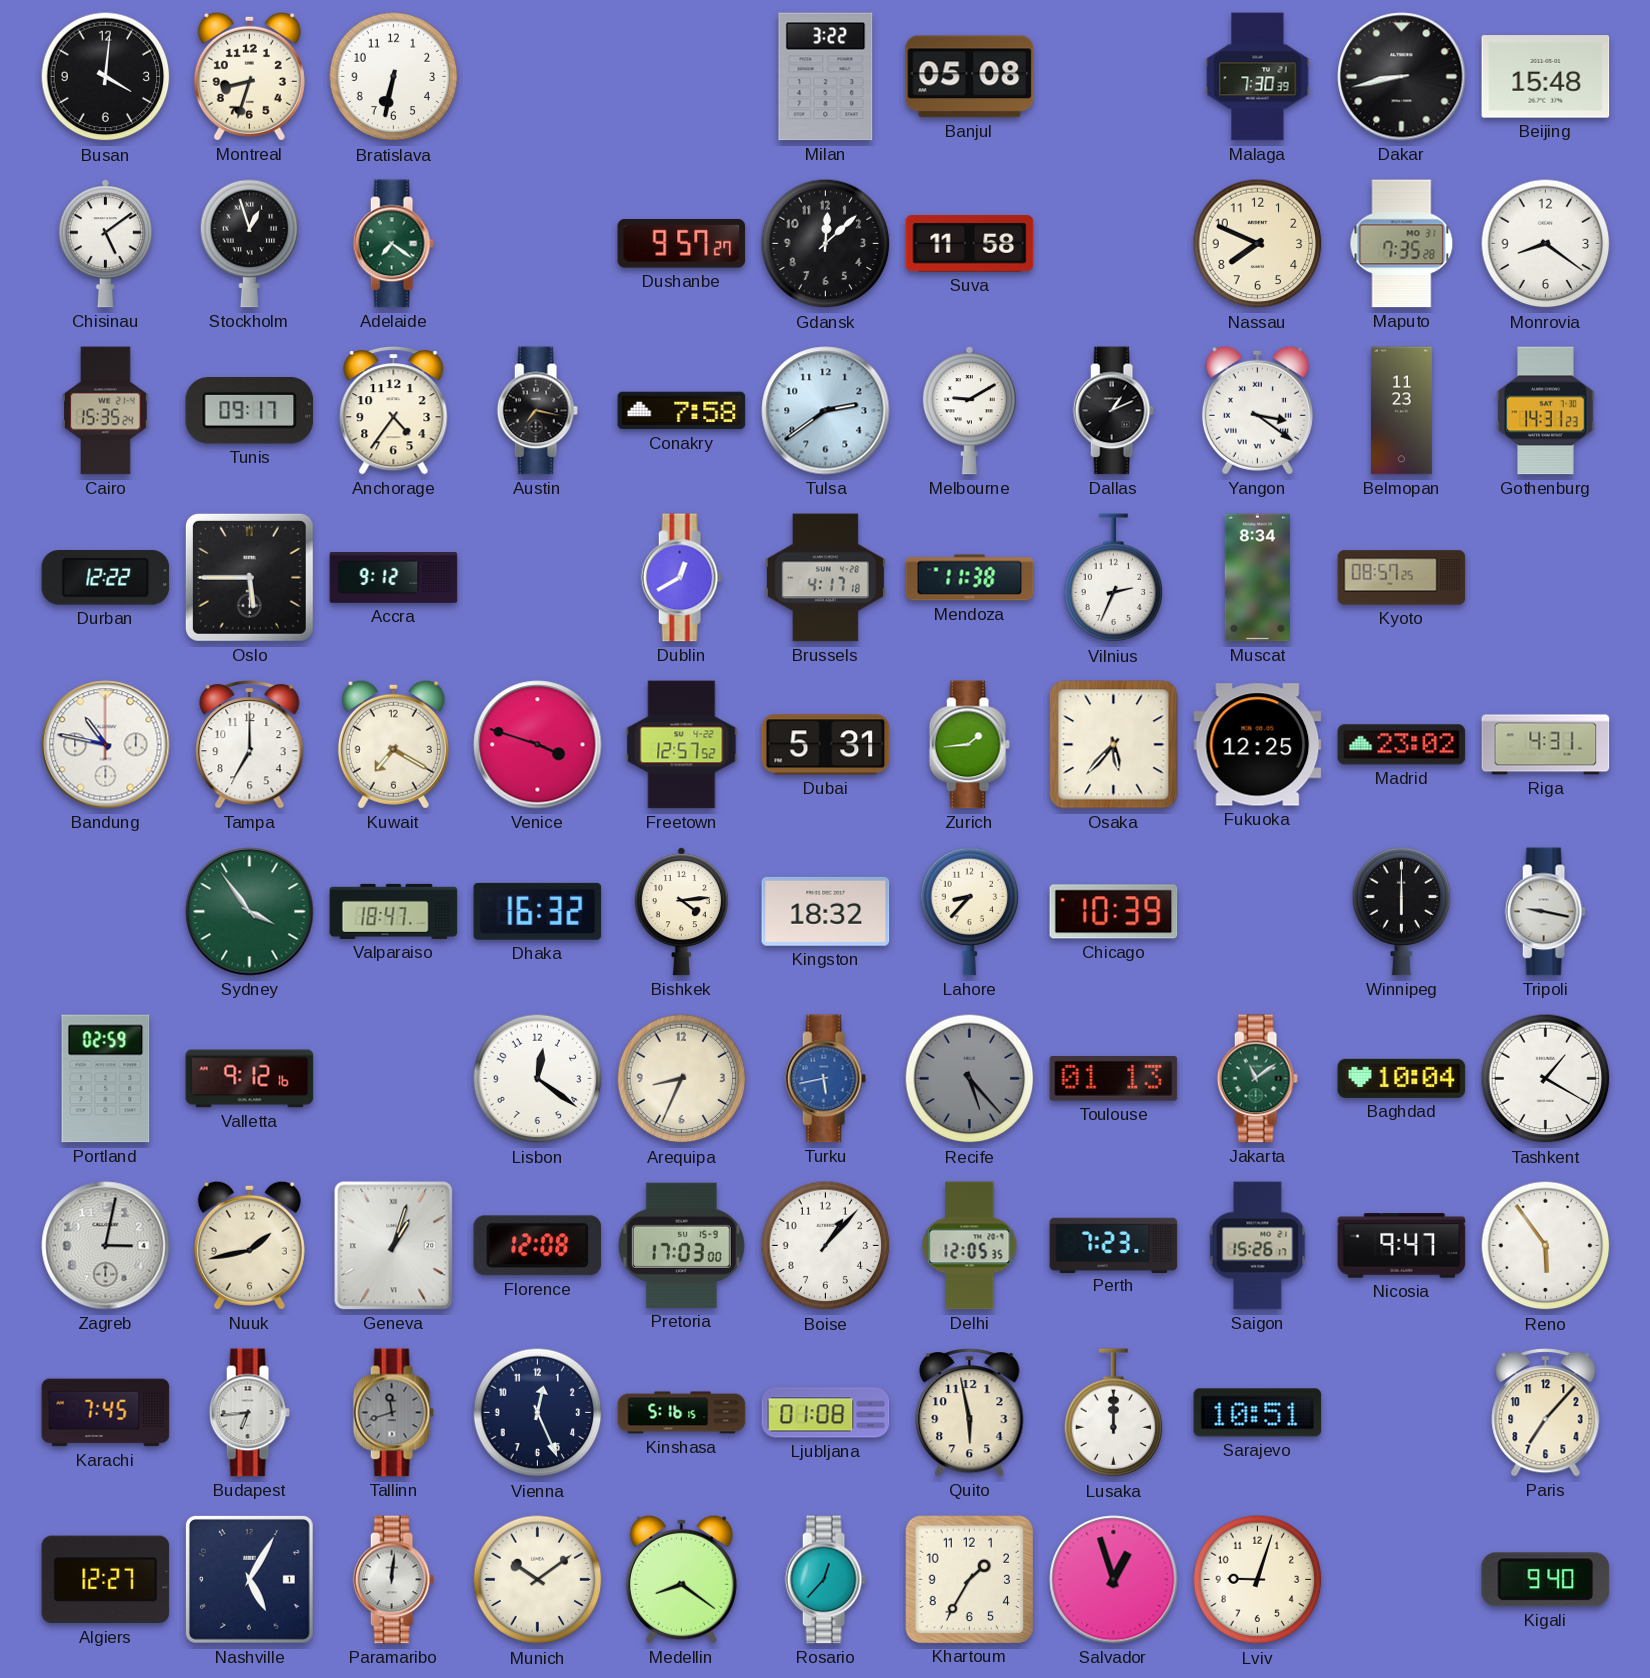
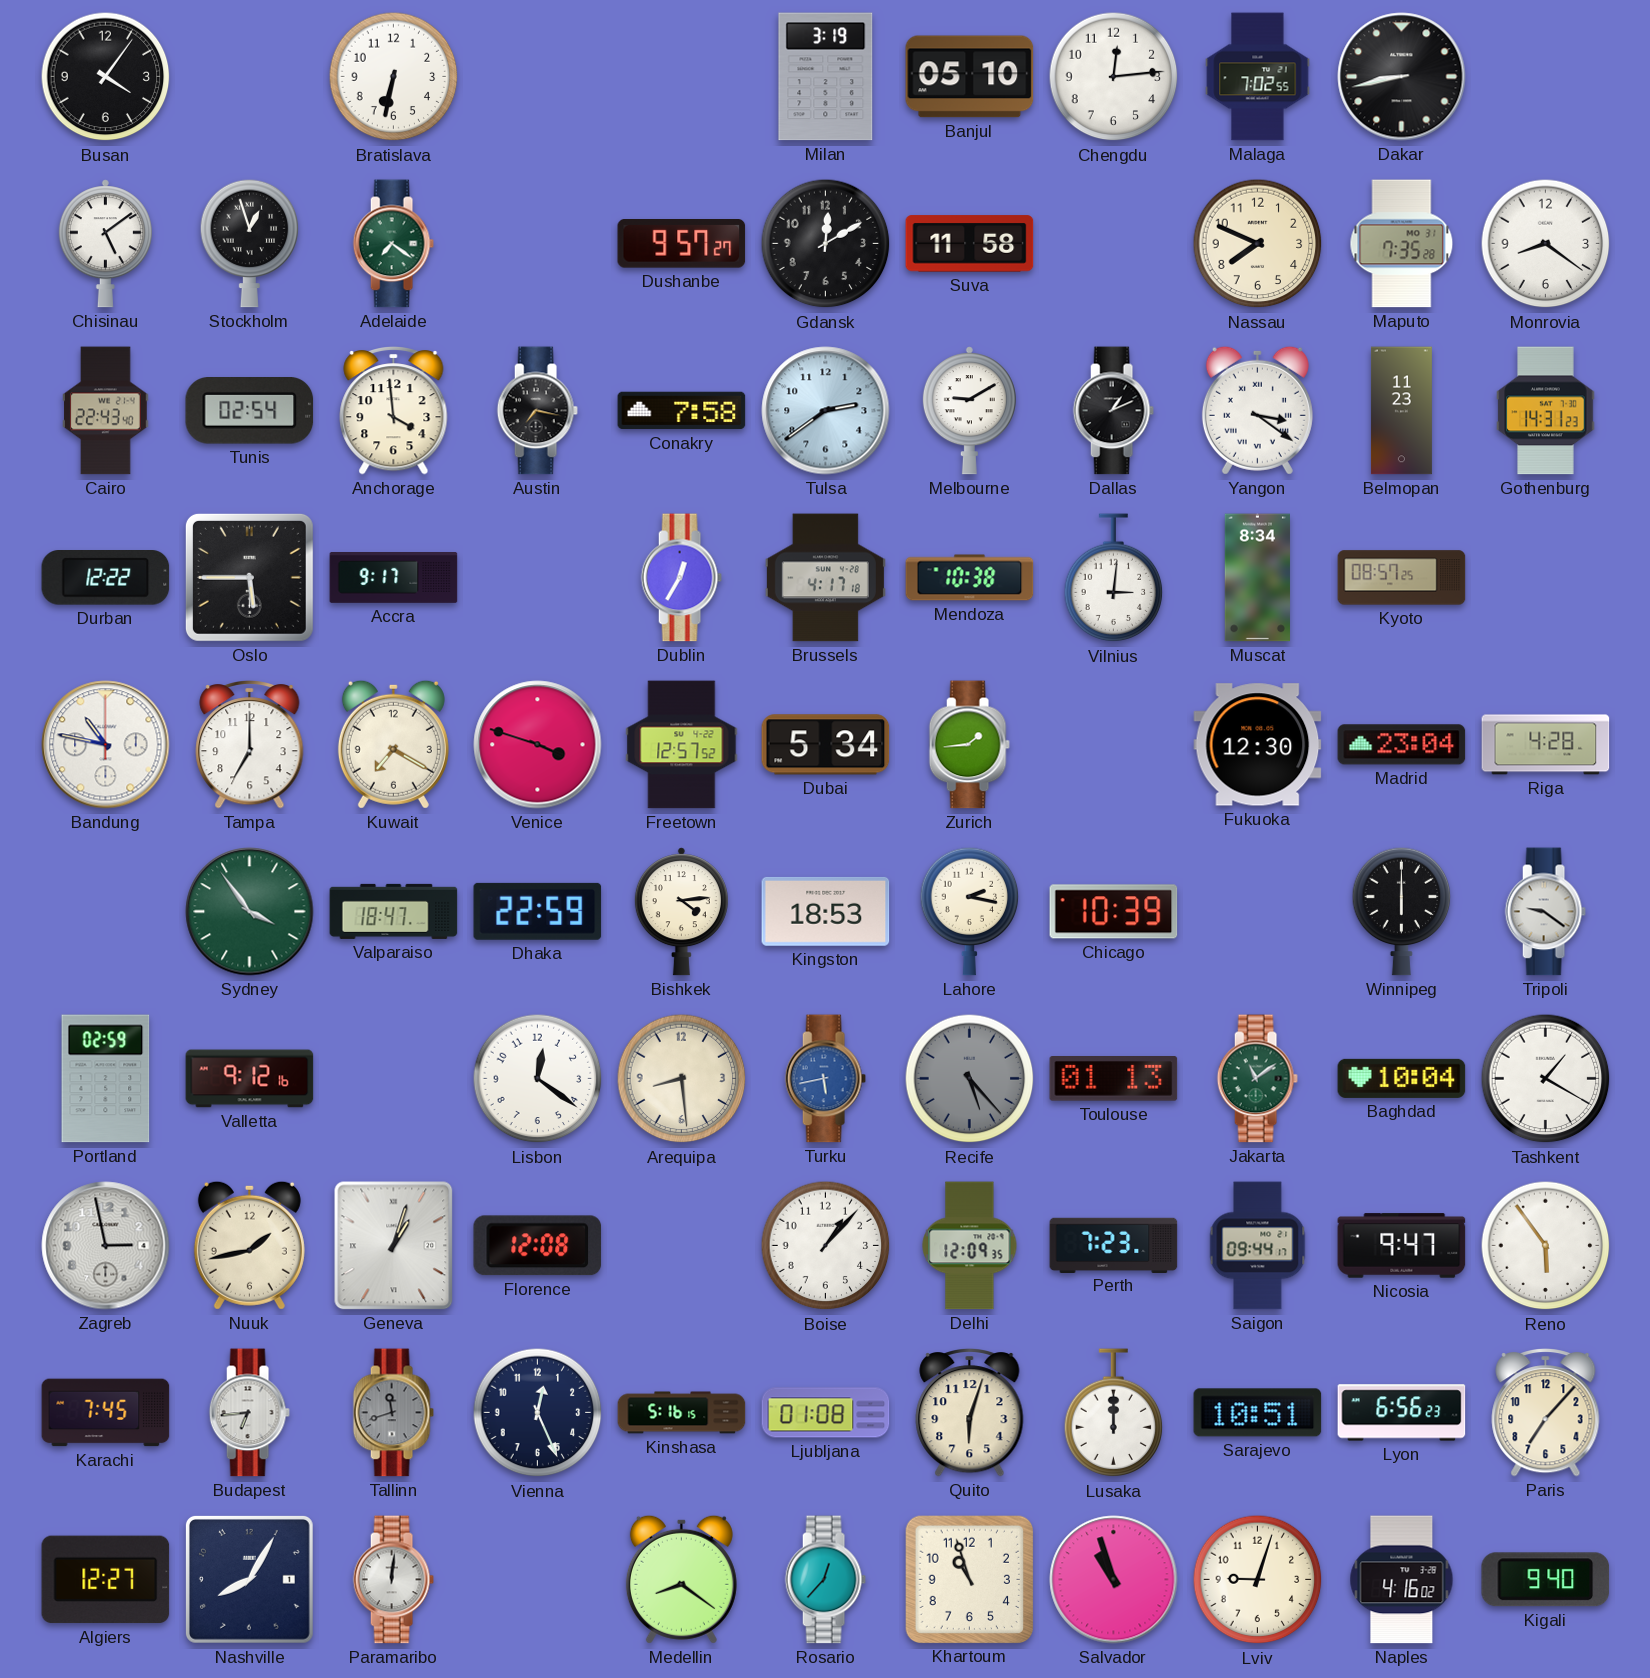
Busan: 4:01 -> 4:06
Montreal: 8:33 -> none
Milan: 3:22 -> 3:19
Banjul: 05:08 -> 05:10
Chengdu: none -> 12:14
Malaga: 7:30 -> 7:02
Beijing: 15:48 -> none
Gdansk: 12:08 -> 12:10
Cairo: 15:35 -> 22:43
Tunis: 09:17 -> 02:54
Anchorage: 4:36 -> 3:59
Accra: 9:12 -> 9:17
Dublin: 12:40 -> 12:35
Mendoza: 11:38 -> 10:38
Vilnius: 2:34 -> 3:01
Dubai: 5:31 -> 5:34
Osaka: 5:37 -> none
Fukuoka: 12:25 -> 12:30
Madrid: 23:02 -> 23:04
Riga: 4:31 -> 4:28
Dhaka: 16:32 -> 22:59
Kingston: 18:32 -> 18:53
Lahore: 8:37 -> 2:17
Tripoli: 9:17 -> 9:21
Arequipa: 8:34 -> 8:29
Zagreb: 3:02 -> 2:58
Pretoria: 17:03 -> none
Delhi: 12:05 -> 12:09
Saigon: 15:26 -> 09:44
Quito: 5:58 -> 6:03
Lyon: none -> 6:56
Nashville: 5:05 -> 8:05
Munich: 10:09 -> none
Khartoum: 1:35 -> 10:57
Salvador: 12:57 -> 10:57
Naples: none -> 4:16
